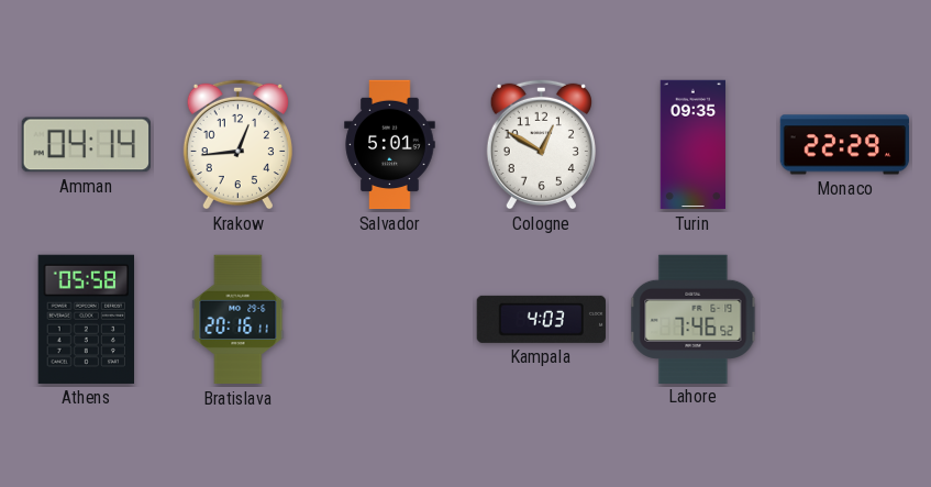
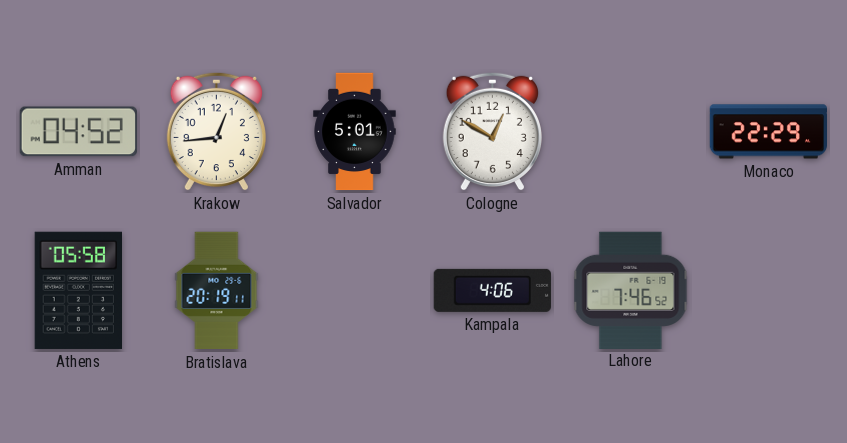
Amman: 04:14 -> 04:52
Turin: 09:35 -> none
Bratislava: 20:16 -> 20:19
Kampala: 4:03 -> 4:06
